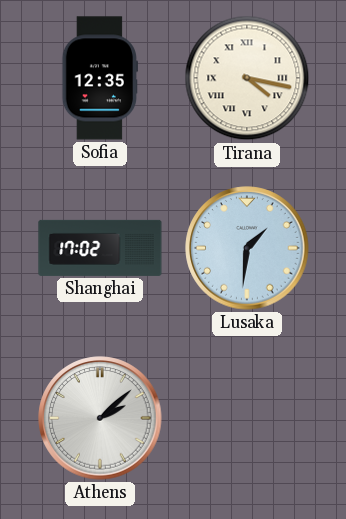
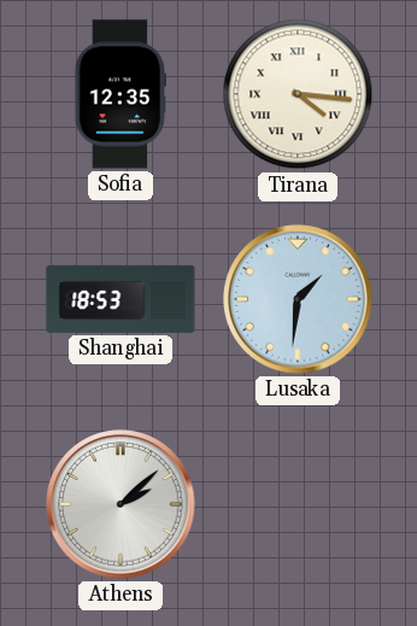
Tirana: 4:17 -> 4:16
Shanghai: 17:02 -> 18:53
